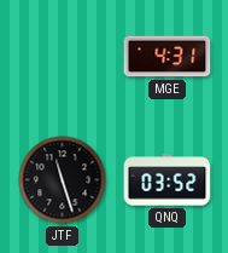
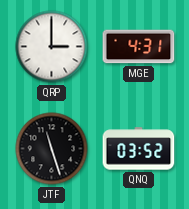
QRP: none -> 3:00
